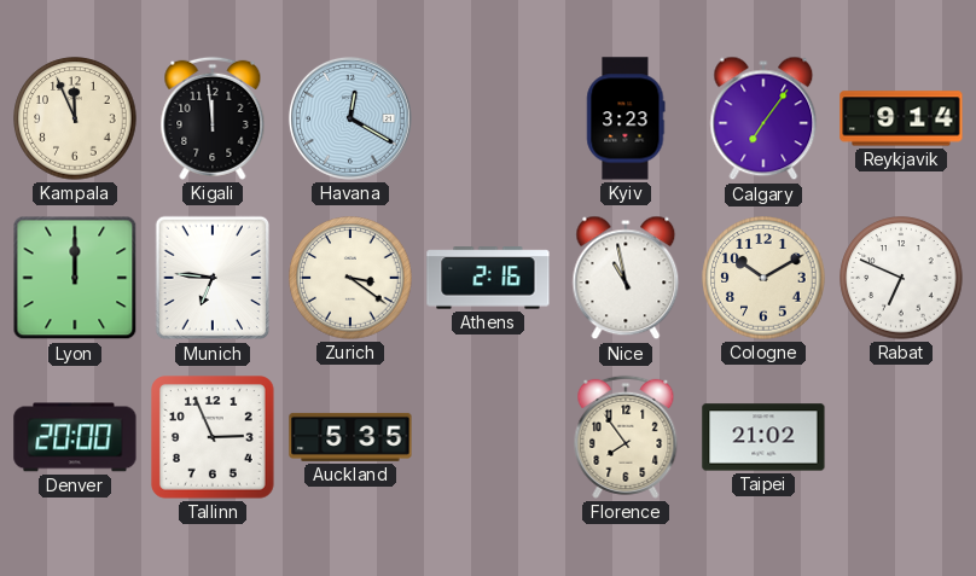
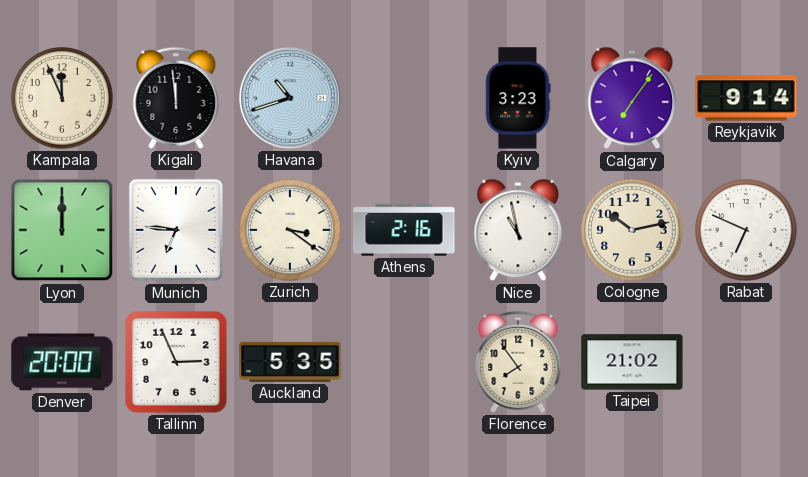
Havana: 12:20 -> 10:42
Cologne: 10:10 -> 10:13
